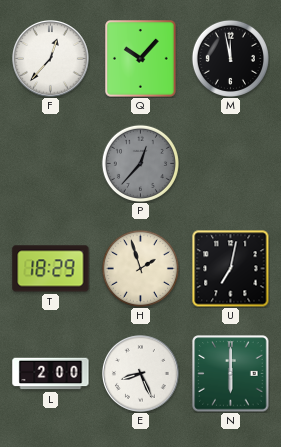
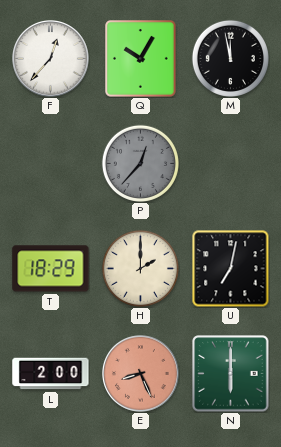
Q: 10:07 -> 10:05
H: 1:57 -> 2:00
E dial: white -> salmon
